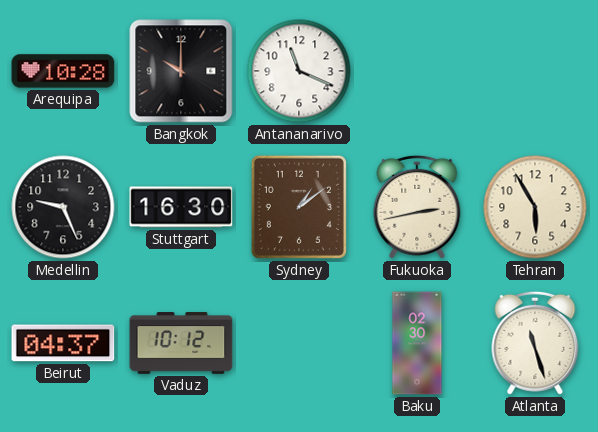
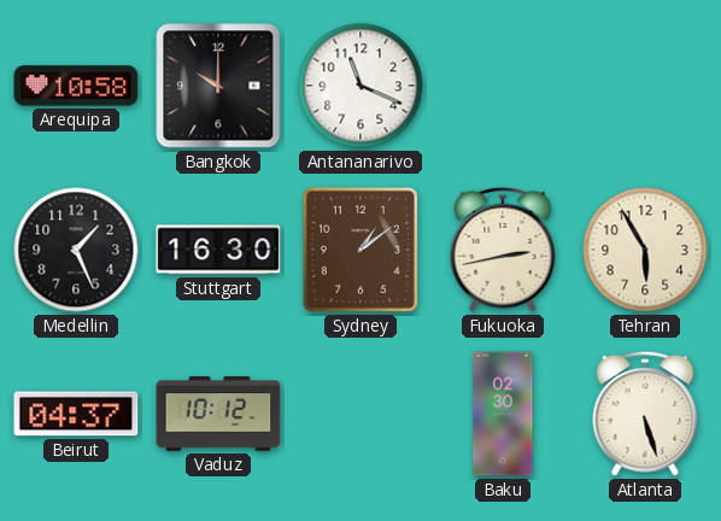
Arequipa: 10:28 -> 10:58
Medellin: 9:26 -> 1:26
Atlanta: 11:27 -> 5:27
